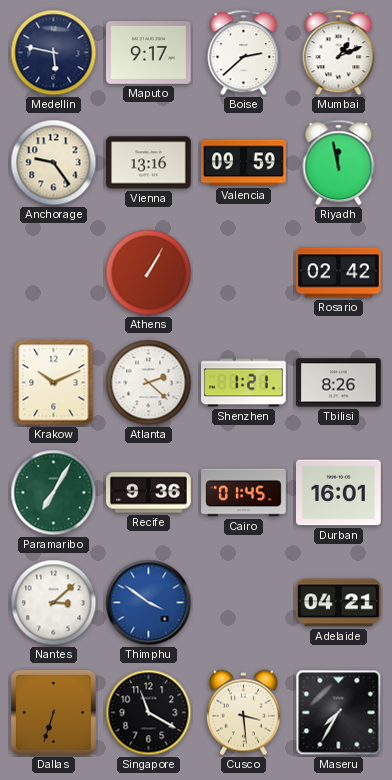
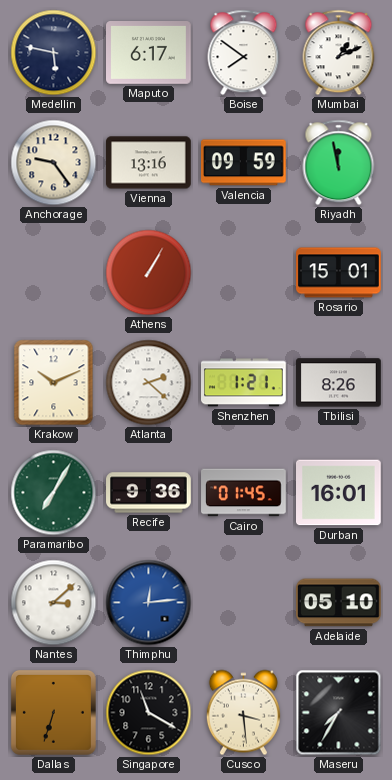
Maputo: 9:17 -> 6:17
Boise: 2:38 -> 7:51
Rosario: 02:42 -> 15:01
Thimphu: 3:51 -> 12:14
Adelaide: 04:21 -> 05:10
